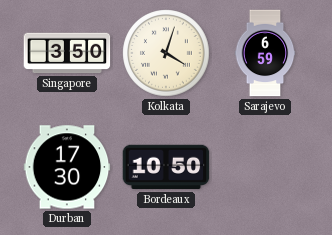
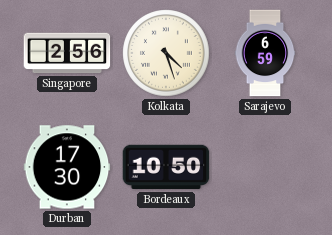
Singapore: 3:50 -> 2:56
Kolkata: 4:03 -> 4:27
